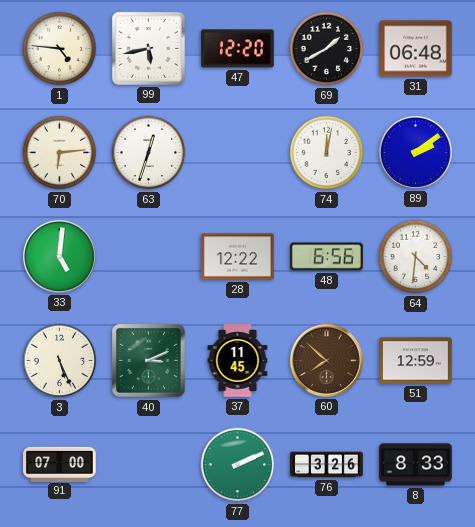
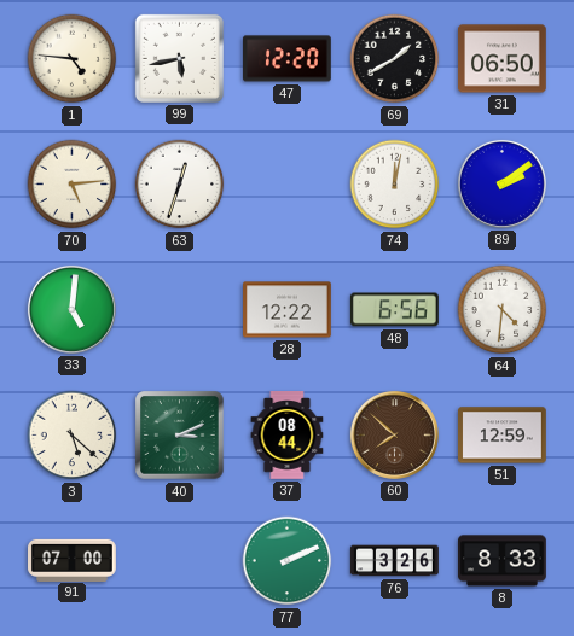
31: 06:48 -> 06:50
70: 6:14 -> 5:14
3: 5:26 -> 5:22
37: 11:45 -> 08:44
